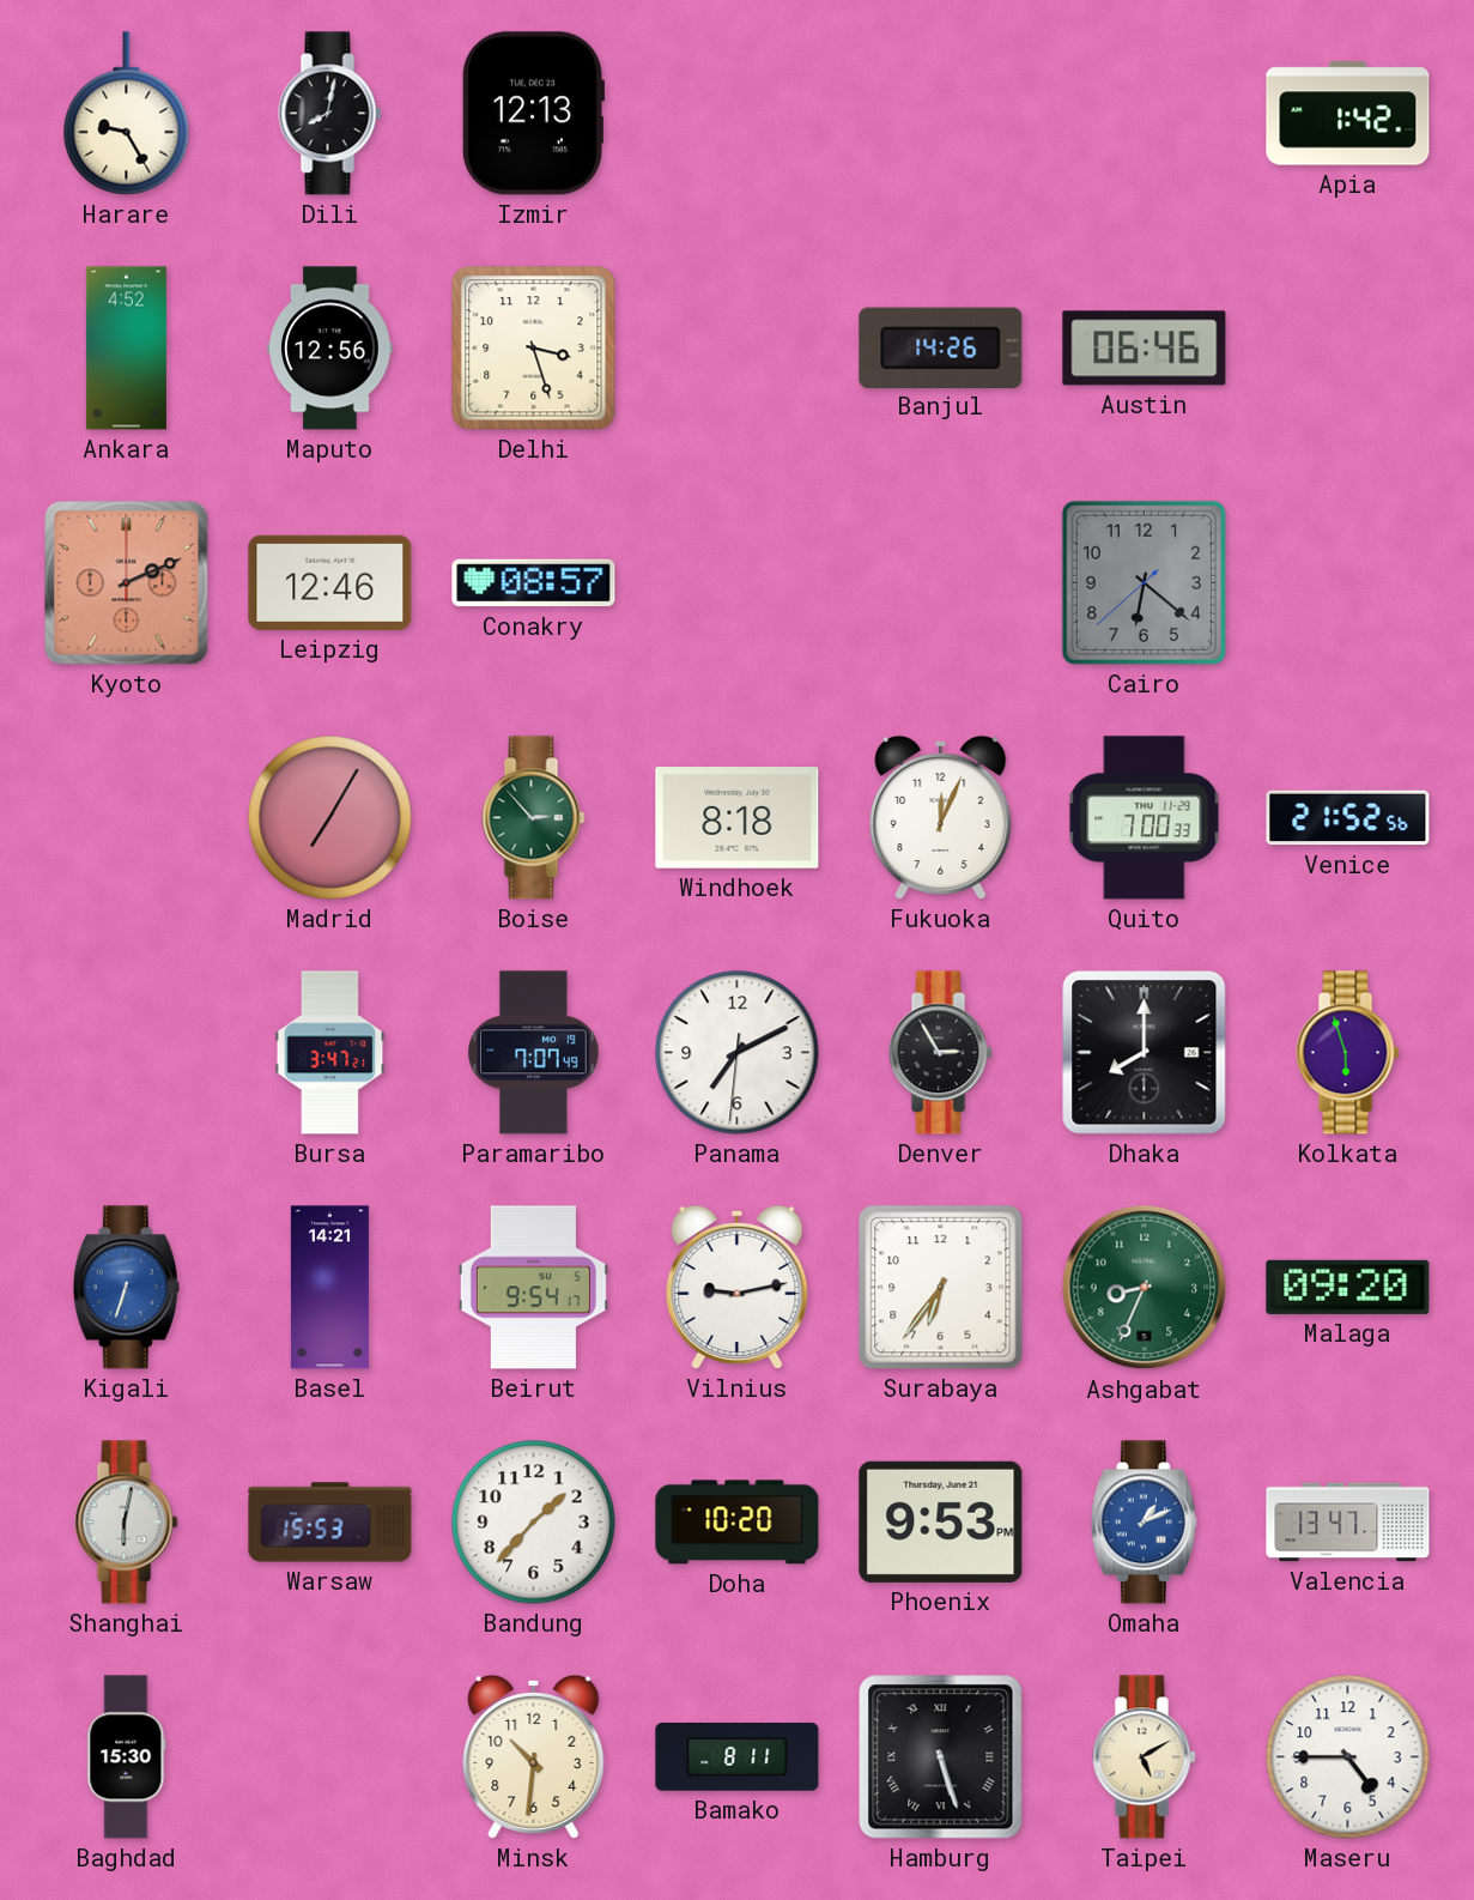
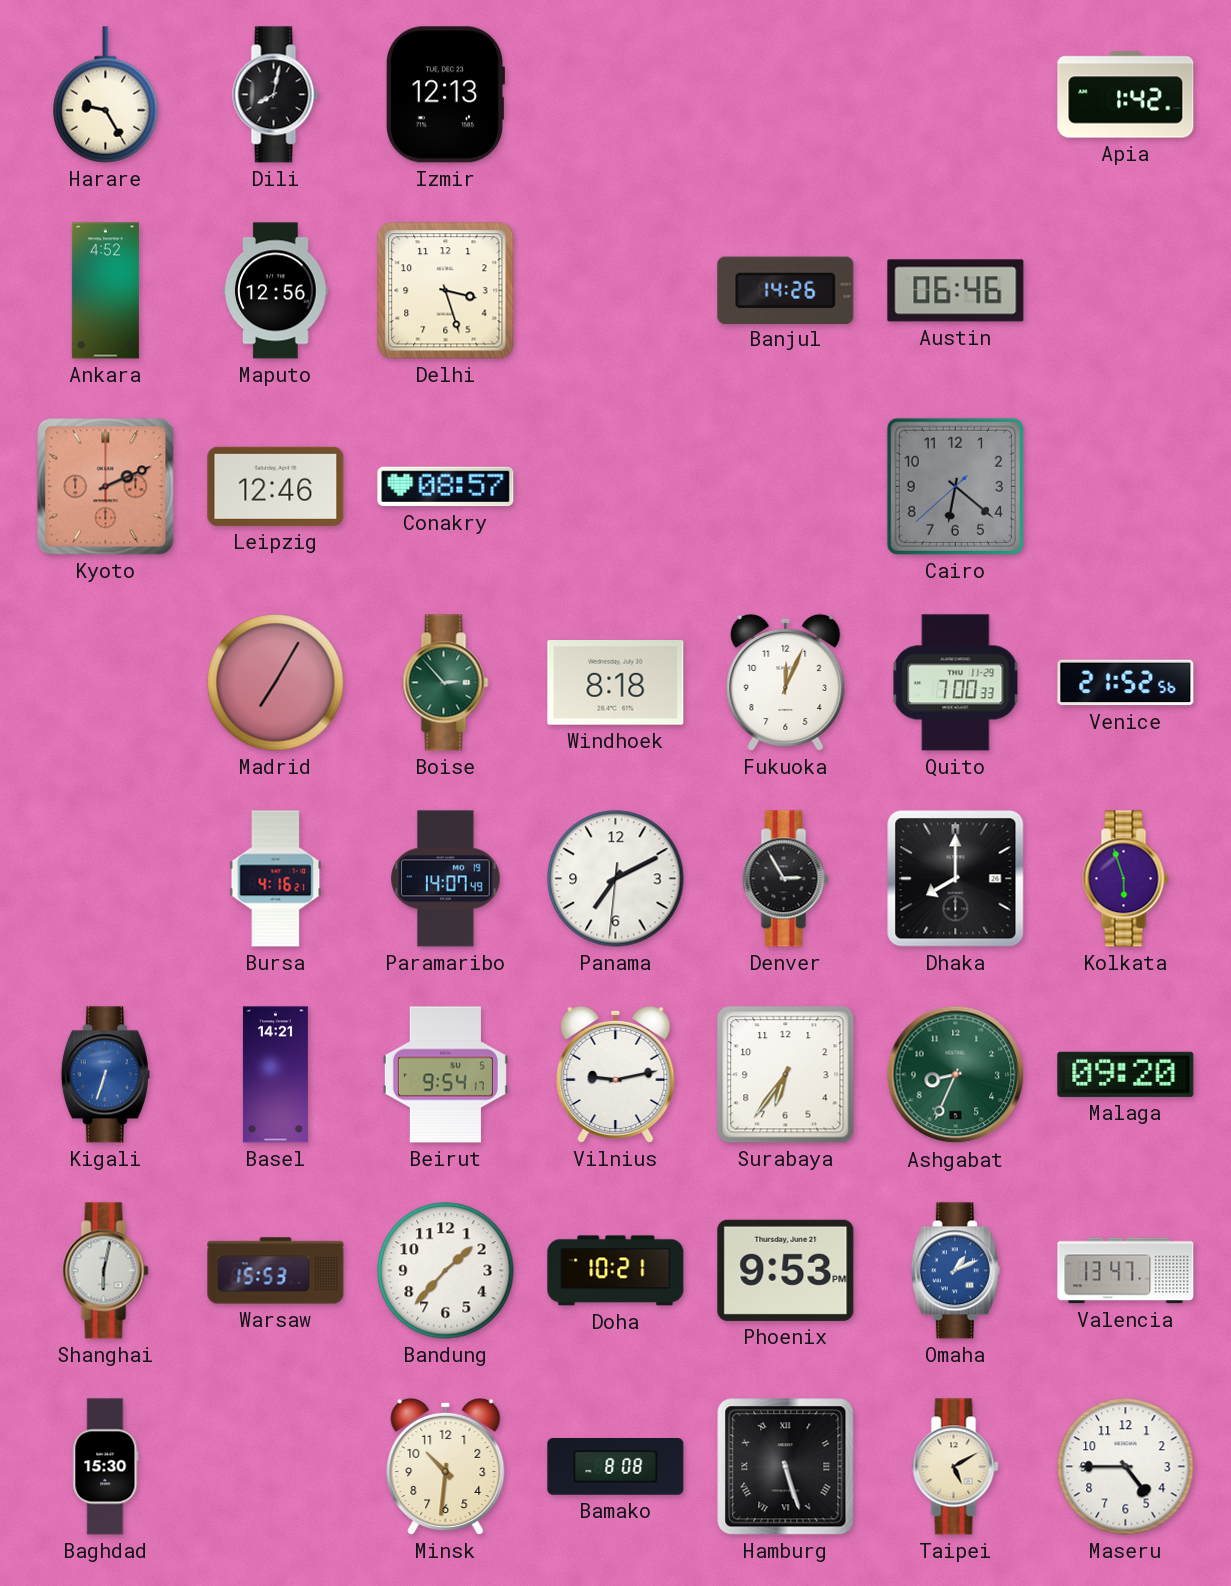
Bursa: 3:47 -> 4:16
Paramaribo: 7:07 -> 14:07
Doha: 10:20 -> 10:21
Bamako: 8:11 -> 8:08
